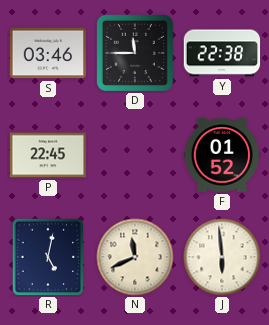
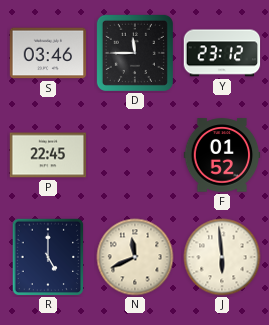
Y: 22:38 -> 23:12
R: 5:02 -> 5:00
